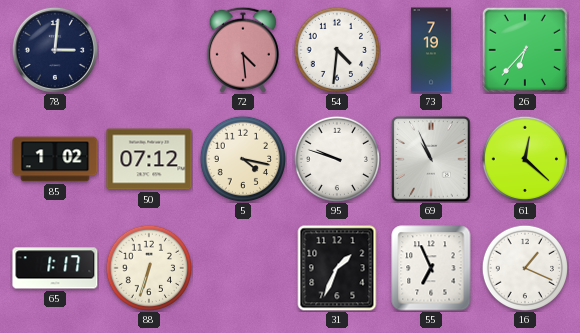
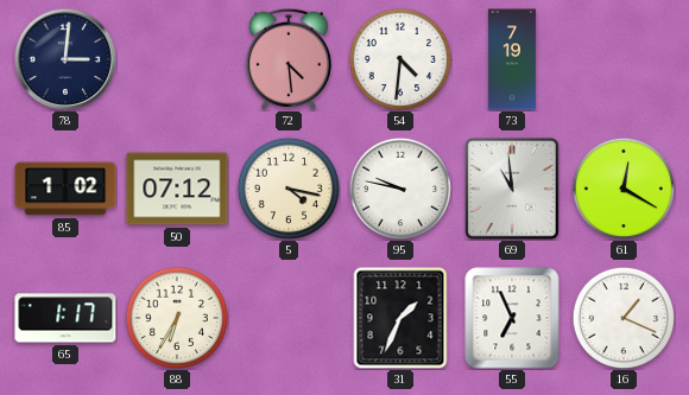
26: 6:37 -> none
95: 9:48 -> 9:47
69: 10:56 -> 10:59
61: 12:22 -> 12:20
88: 6:33 -> 6:35
